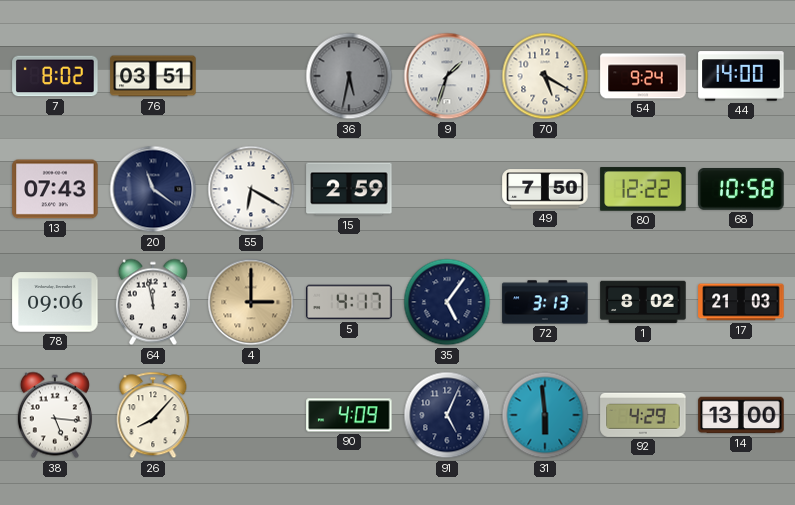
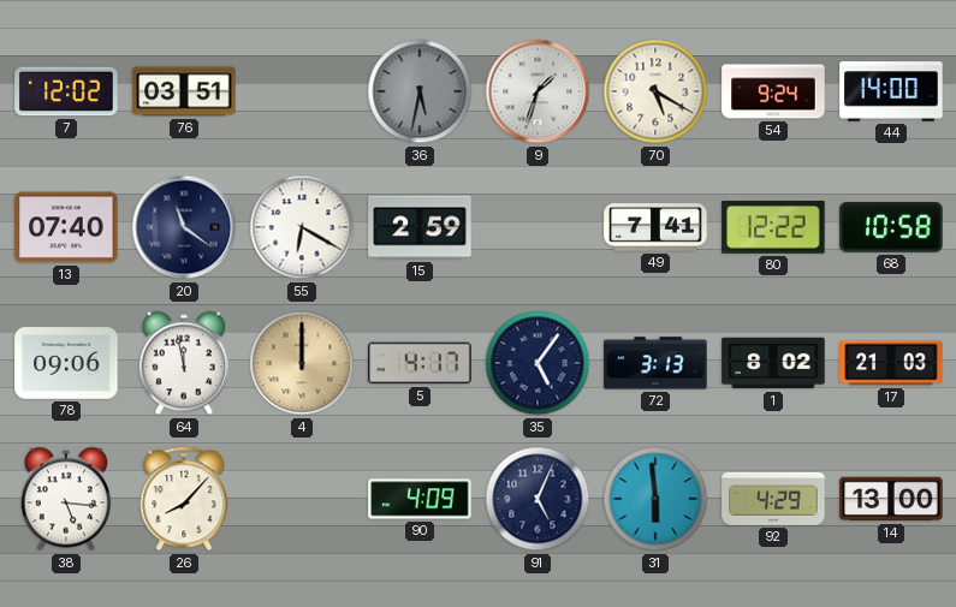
7: 8:02 -> 12:02
13: 07:43 -> 07:40
49: 7:50 -> 7:41
4: 3:00 -> 12:00
